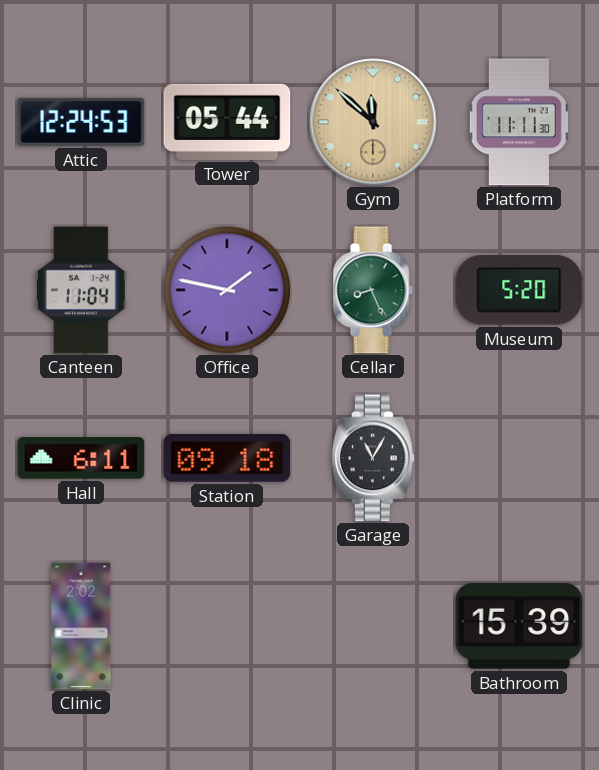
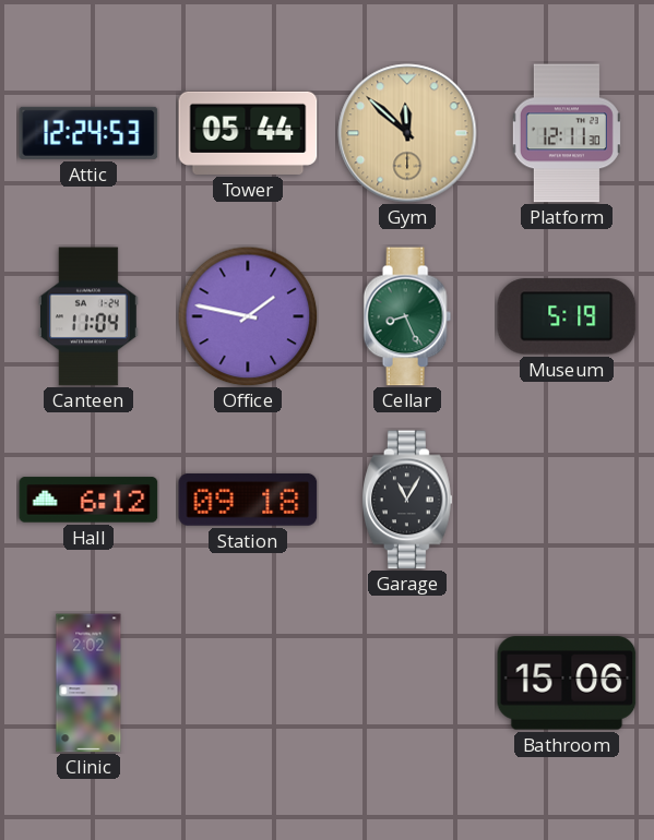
Platform: 11:11 -> 12:11
Museum: 5:20 -> 5:19
Hall: 6:11 -> 6:12
Bathroom: 15:39 -> 15:06
